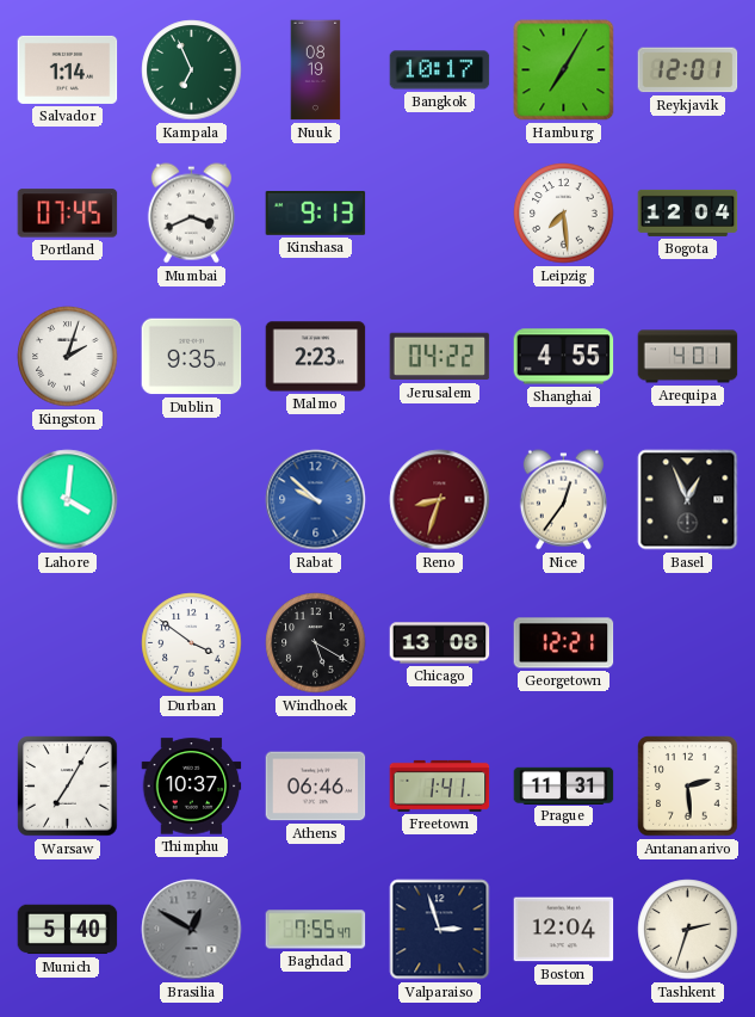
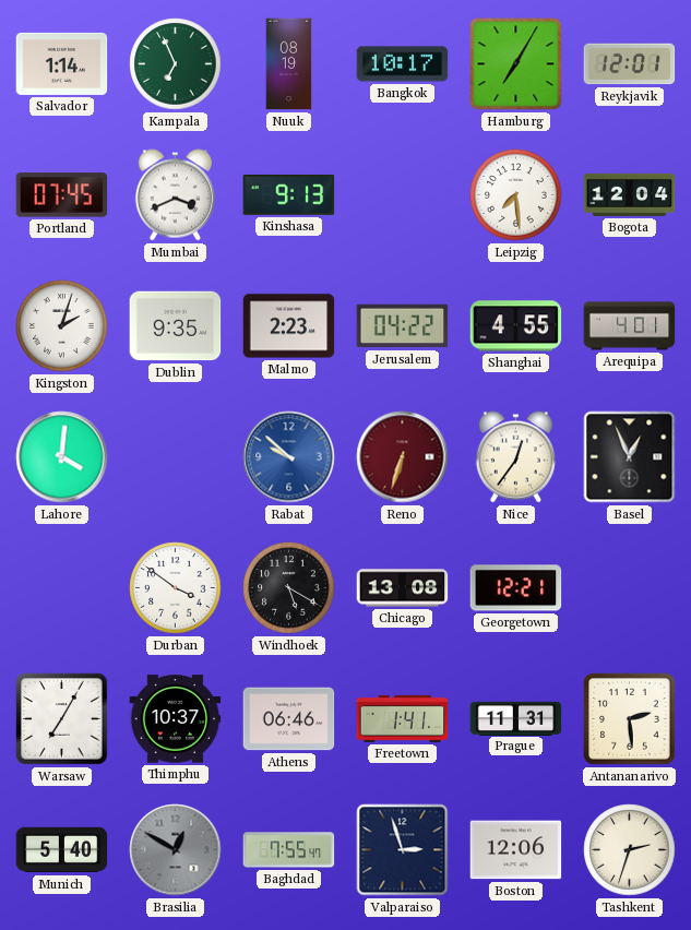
Reno: 8:33 -> 6:33
Boston: 12:04 -> 12:06
